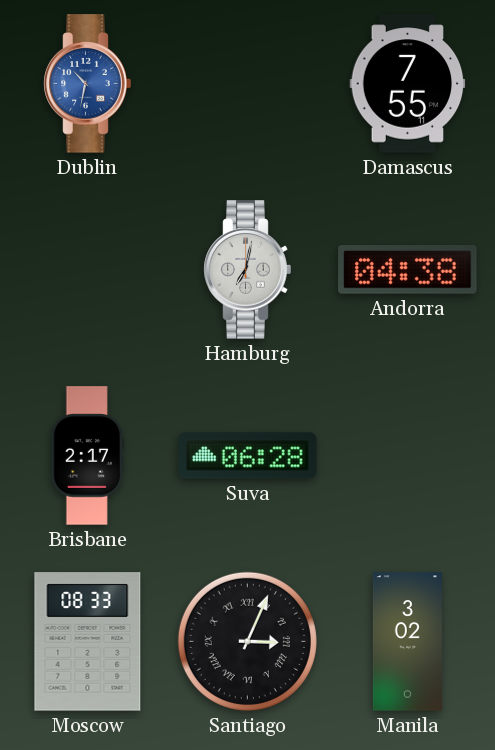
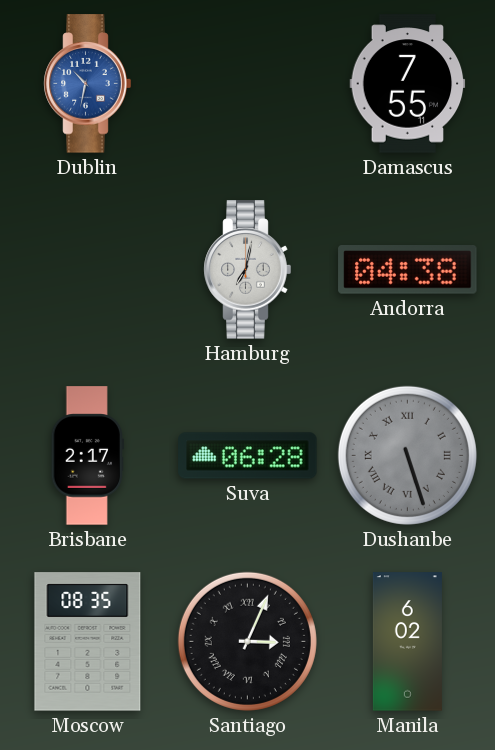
Dushanbe: none -> 5:27
Moscow: 08:33 -> 08:35
Manila: 3:02 -> 6:02
